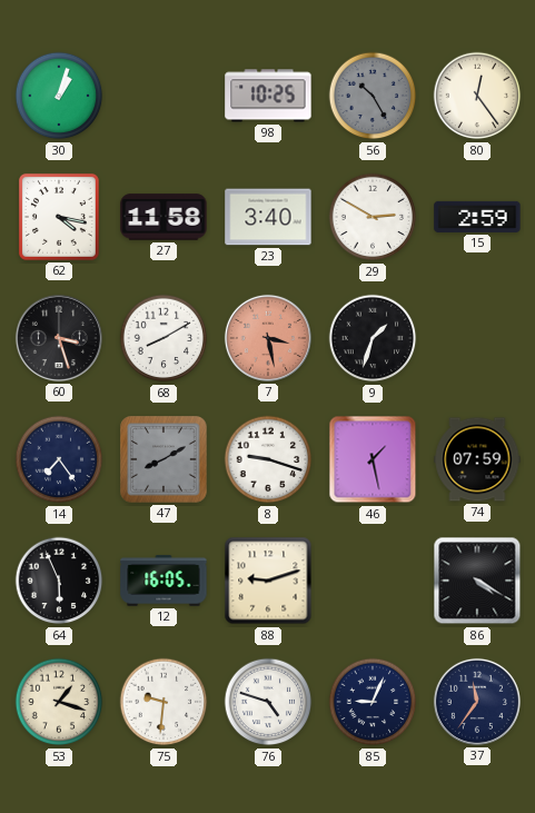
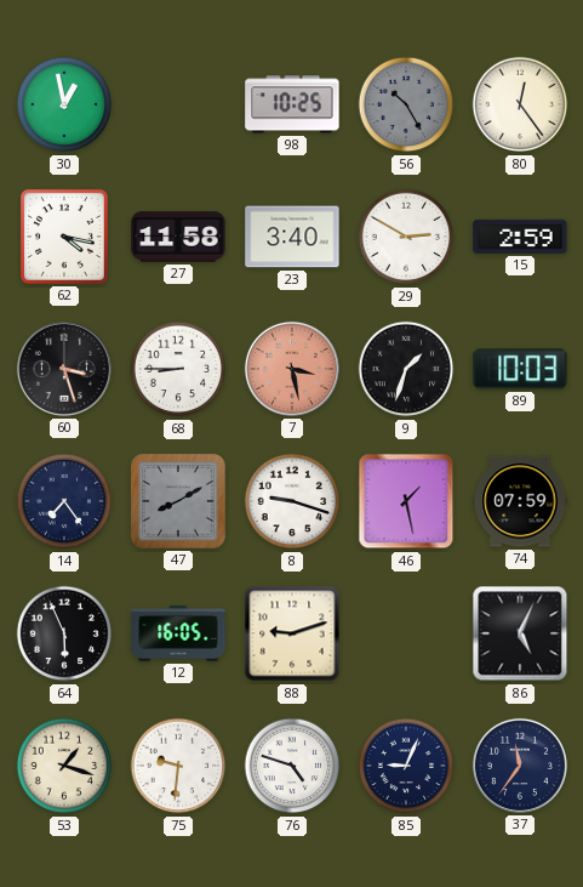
30: 1:03 -> 12:58
68: 8:10 -> 8:45
89: none -> 10:03
86: 4:20 -> 5:04
